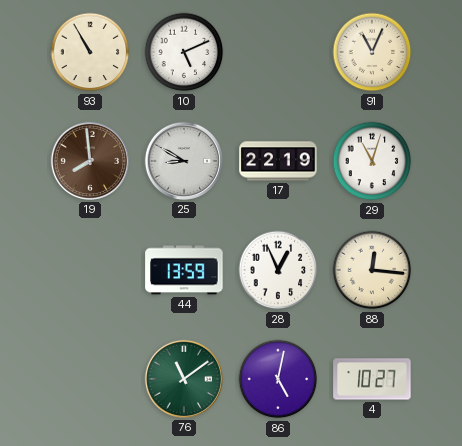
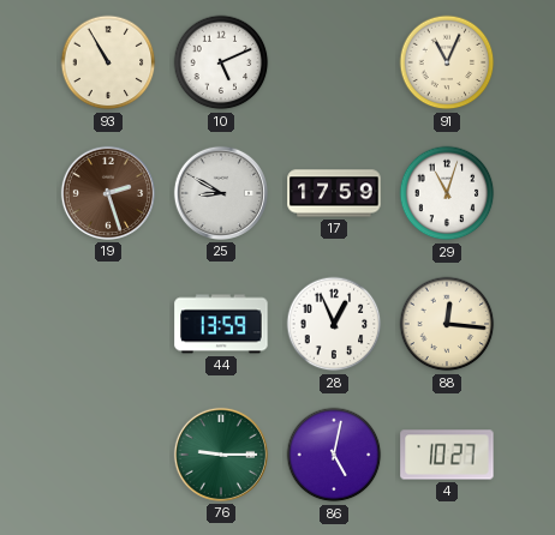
19: 7:59 -> 2:27
17: 22:19 -> 17:59
76: 11:09 -> 9:15
